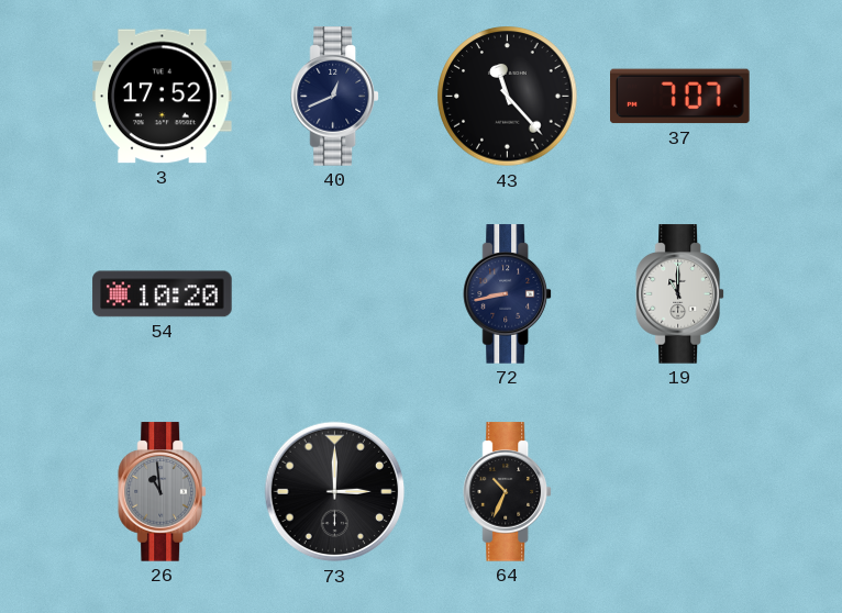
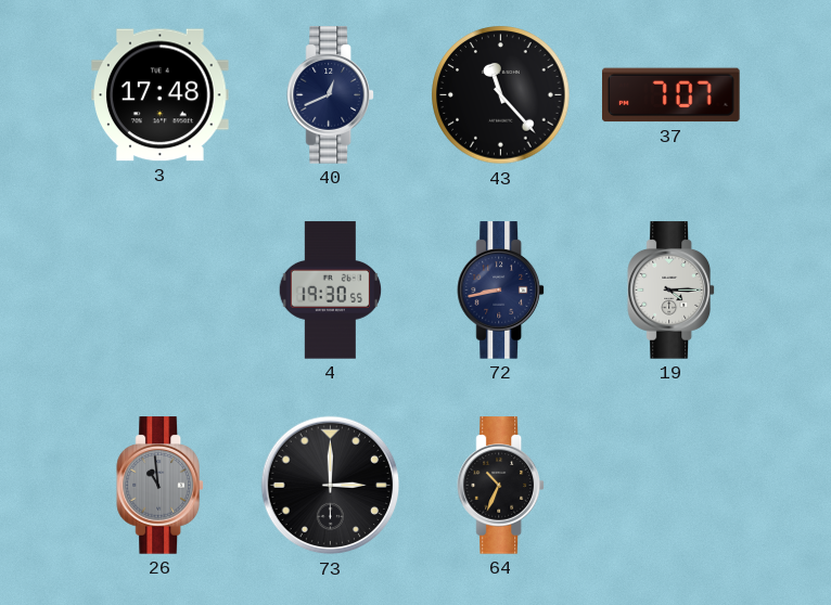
3: 17:52 -> 17:48
54: 10:20 -> none
4: none -> 19:30
19: 11:00 -> 4:15
